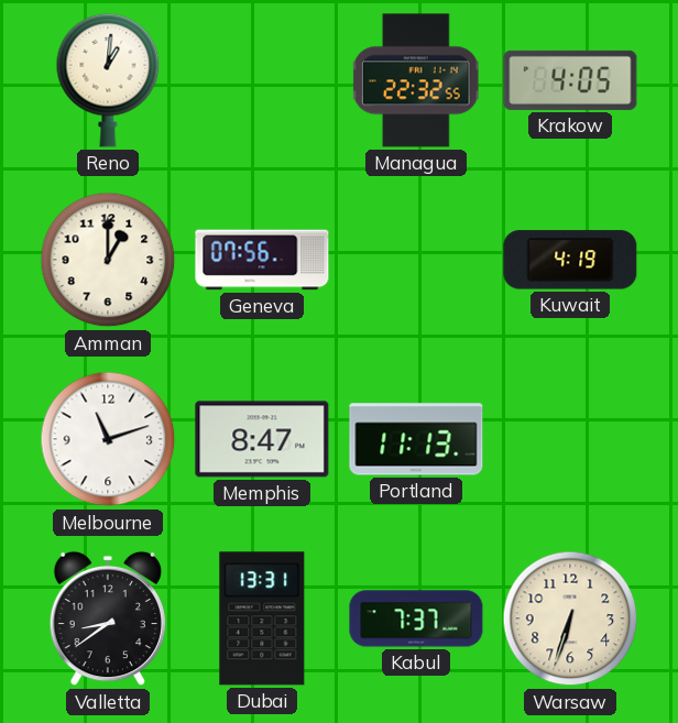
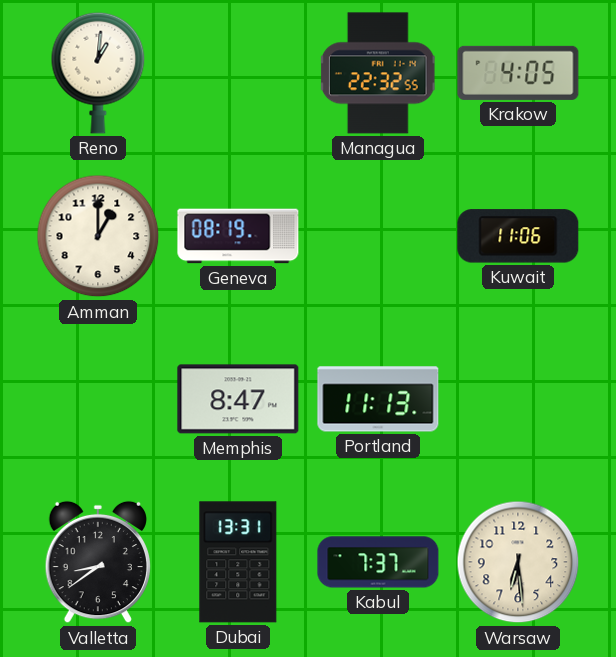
Geneva: 07:56 -> 08:19
Kuwait: 4:19 -> 11:06
Melbourne: 11:12 -> none
Warsaw: 6:33 -> 6:29
